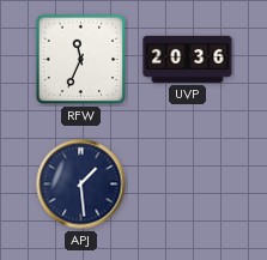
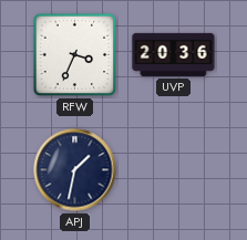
RFW: 11:34 -> 3:34
APJ: 1:29 -> 1:32
